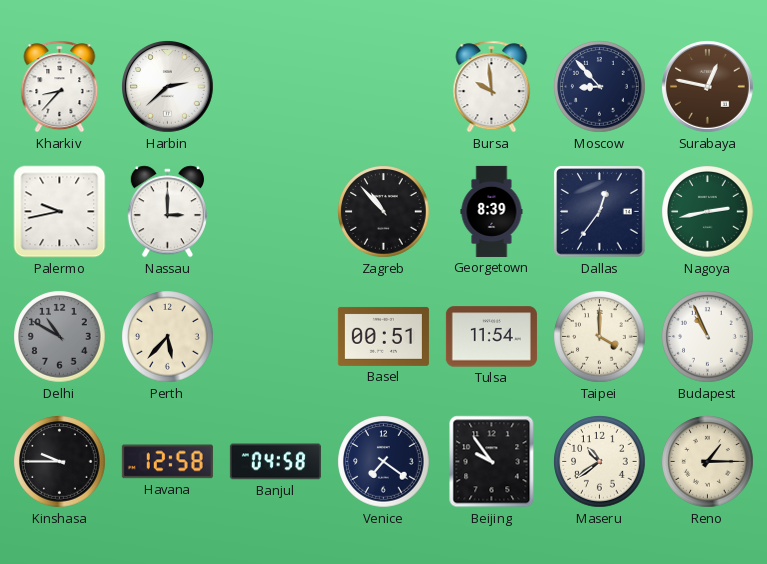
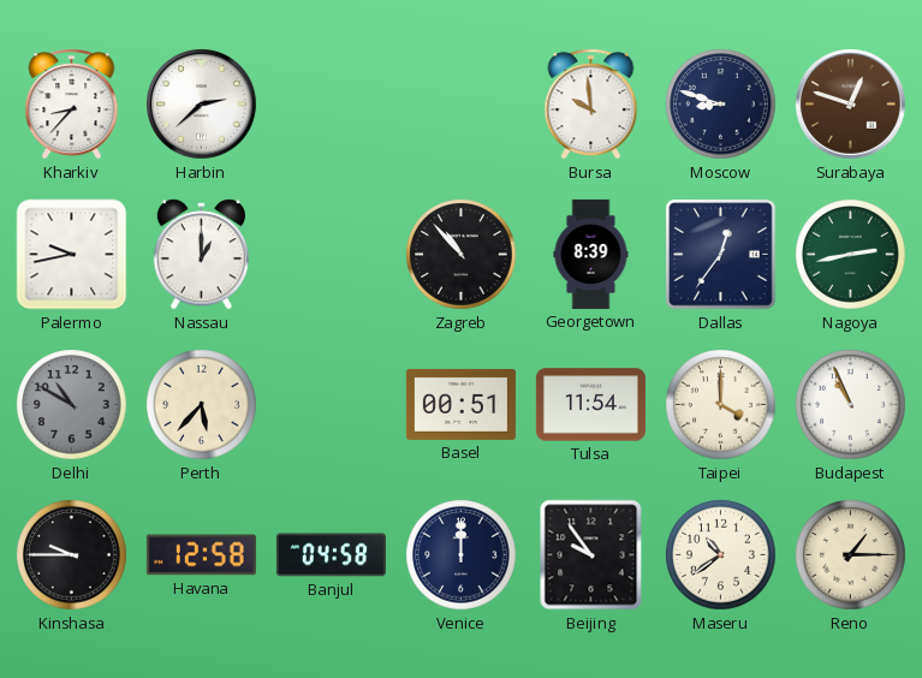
Moscow: 8:53 -> 8:48
Surabaya: 12:47 -> 12:48
Nassau: 3:00 -> 1:00
Venice: 7:21 -> 12:00
